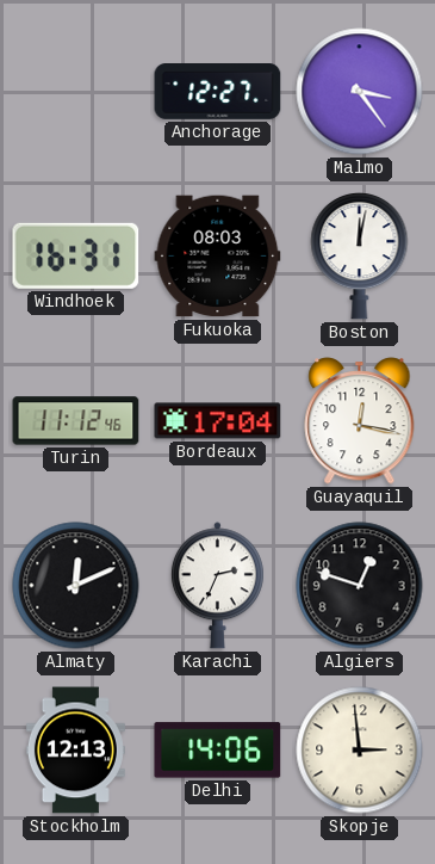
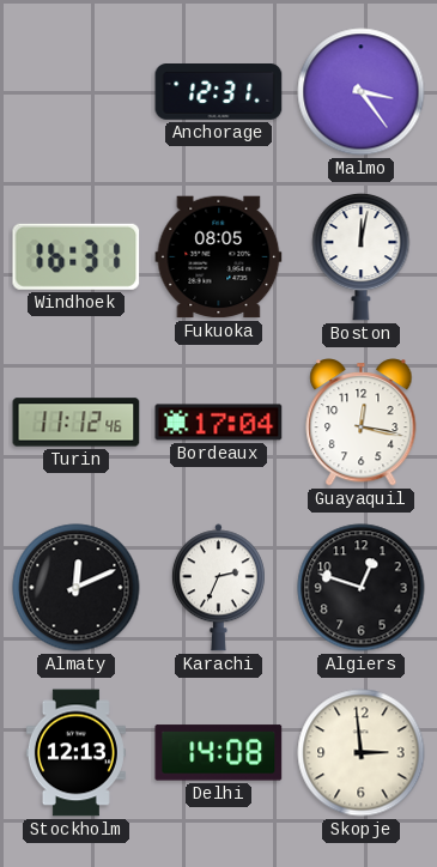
Anchorage: 12:27 -> 12:31
Fukuoka: 08:03 -> 08:05
Delhi: 14:06 -> 14:08
